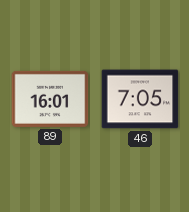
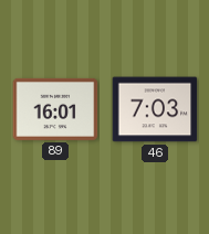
46: 7:05 -> 7:03
